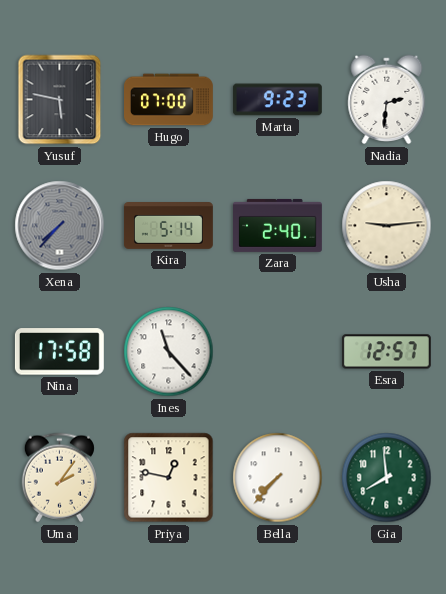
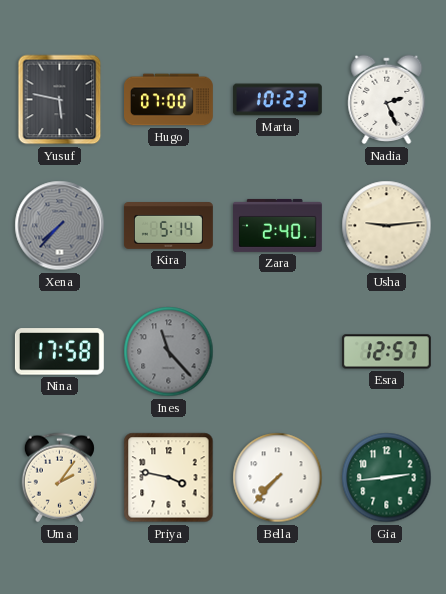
Marta: 9:23 -> 10:23
Nadia: 2:31 -> 2:26
Ines dial: white -> grey
Priya: 12:47 -> 3:47
Gia: 7:59 -> 2:44
